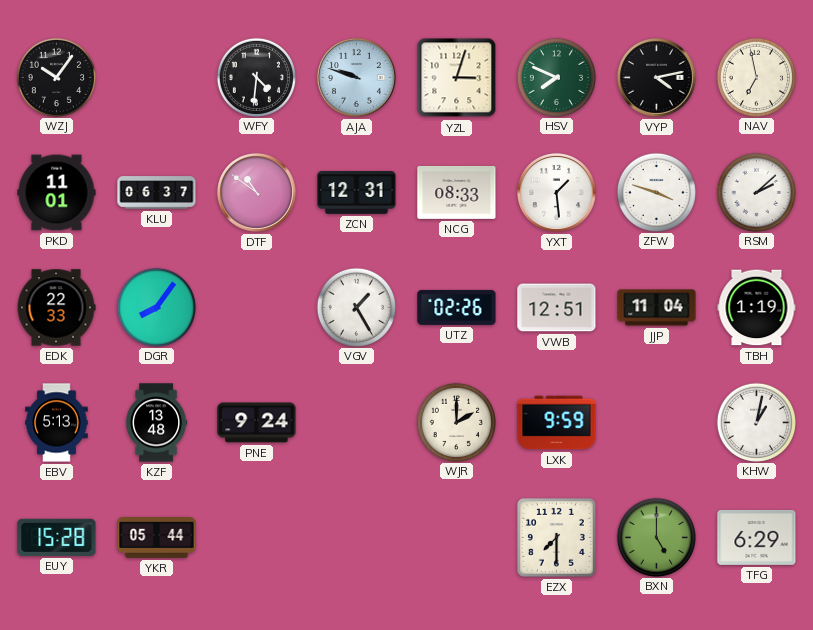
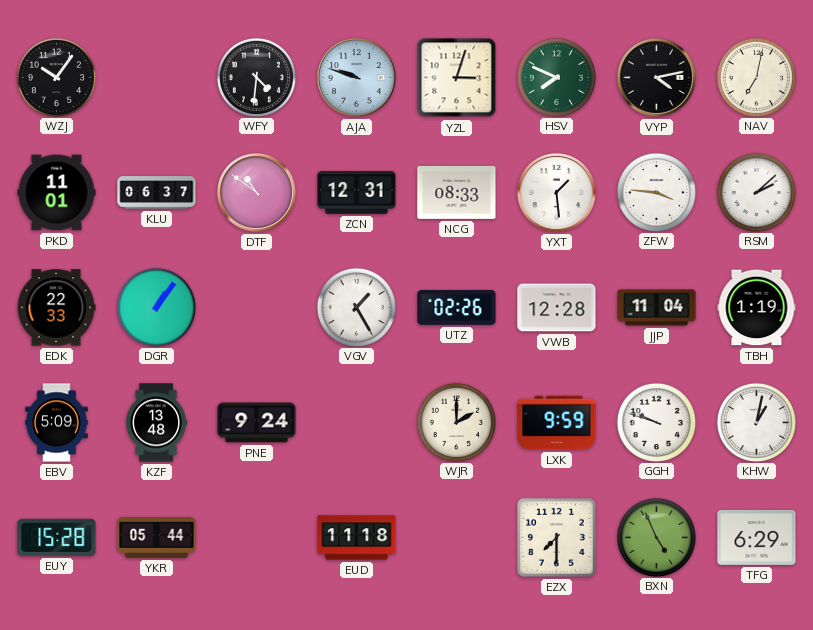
NAV: 6:58 -> 7:02
ZFW: 3:48 -> 3:46
DGR: 8:06 -> 1:06
VWB: 12:51 -> 12:28
EBV: 5:13 -> 5:09
GGH: none -> 9:48
EUD: none -> 11:18
BXN: 5:00 -> 4:56
